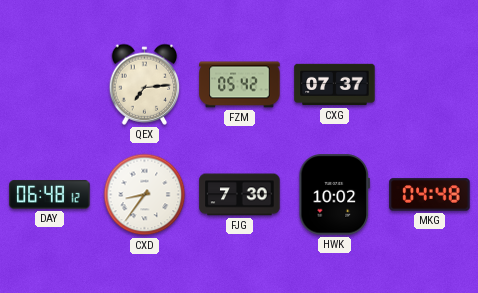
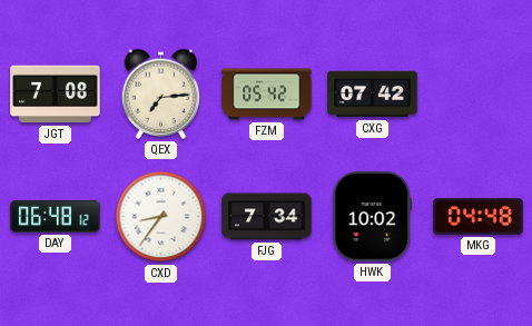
JGT: none -> 7:08
CXG: 07:37 -> 07:42
FJG: 7:30 -> 7:34
